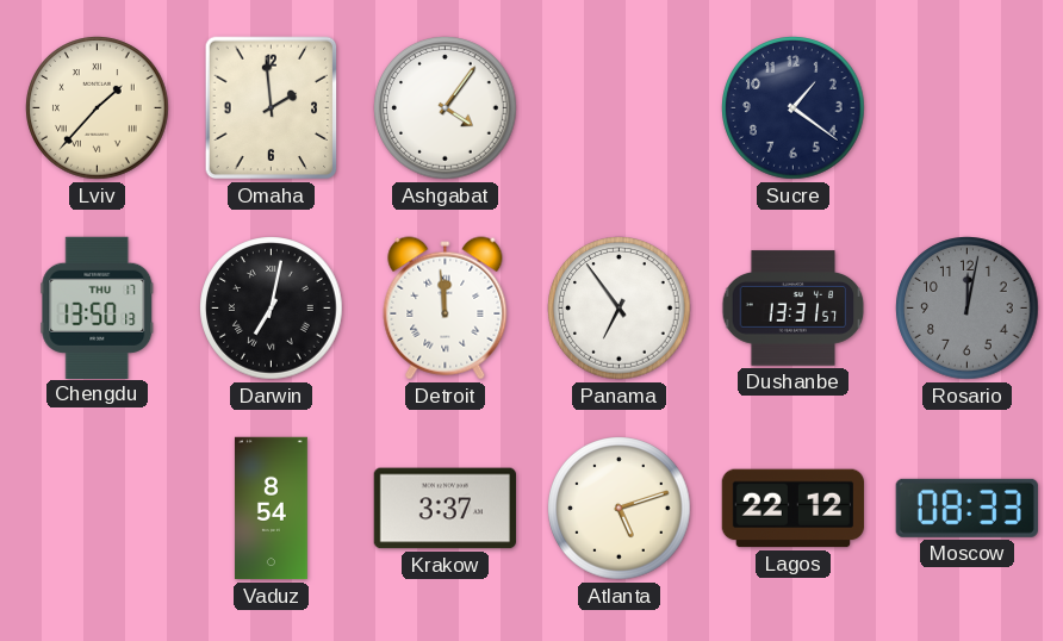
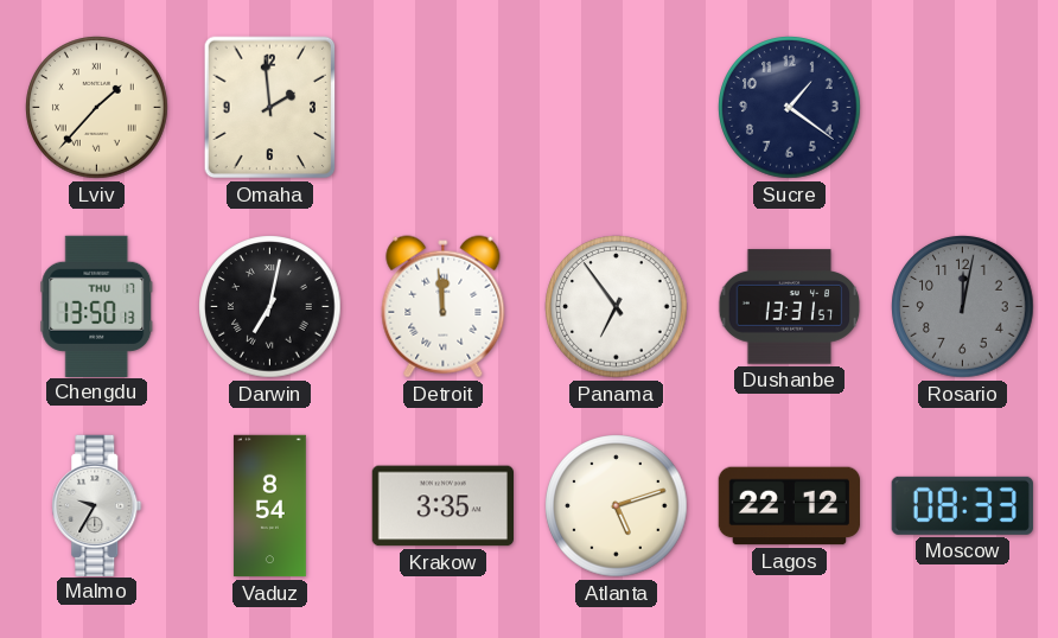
Ashgabat: 4:06 -> none
Malmo: none -> 9:35
Krakow: 3:37 -> 3:35
